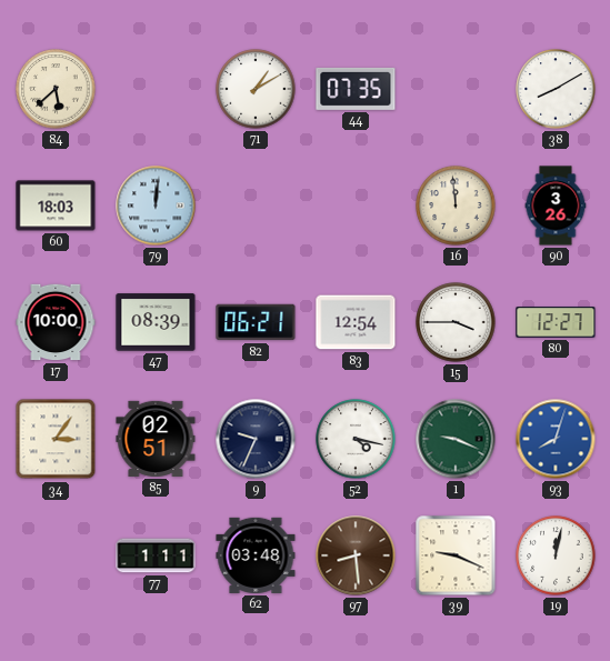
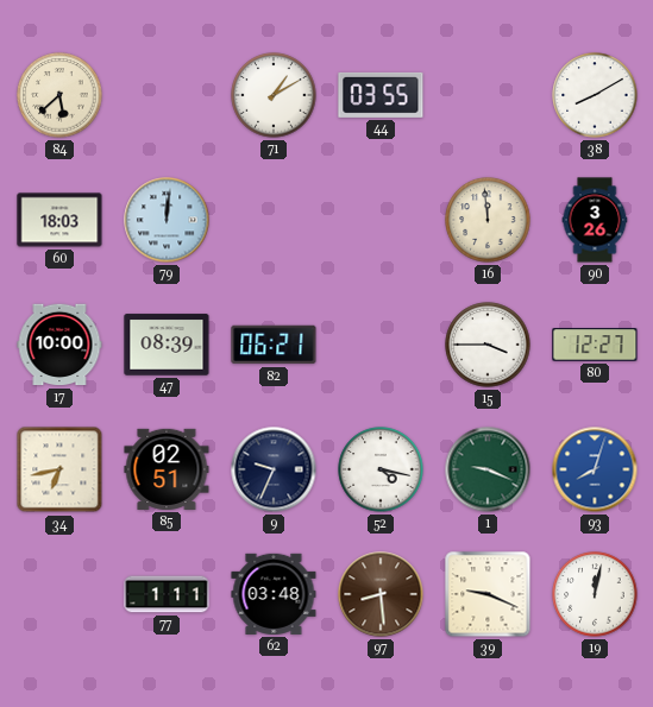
44: 07:35 -> 03:55
83: 12:54 -> none
34: 3:06 -> 6:43
